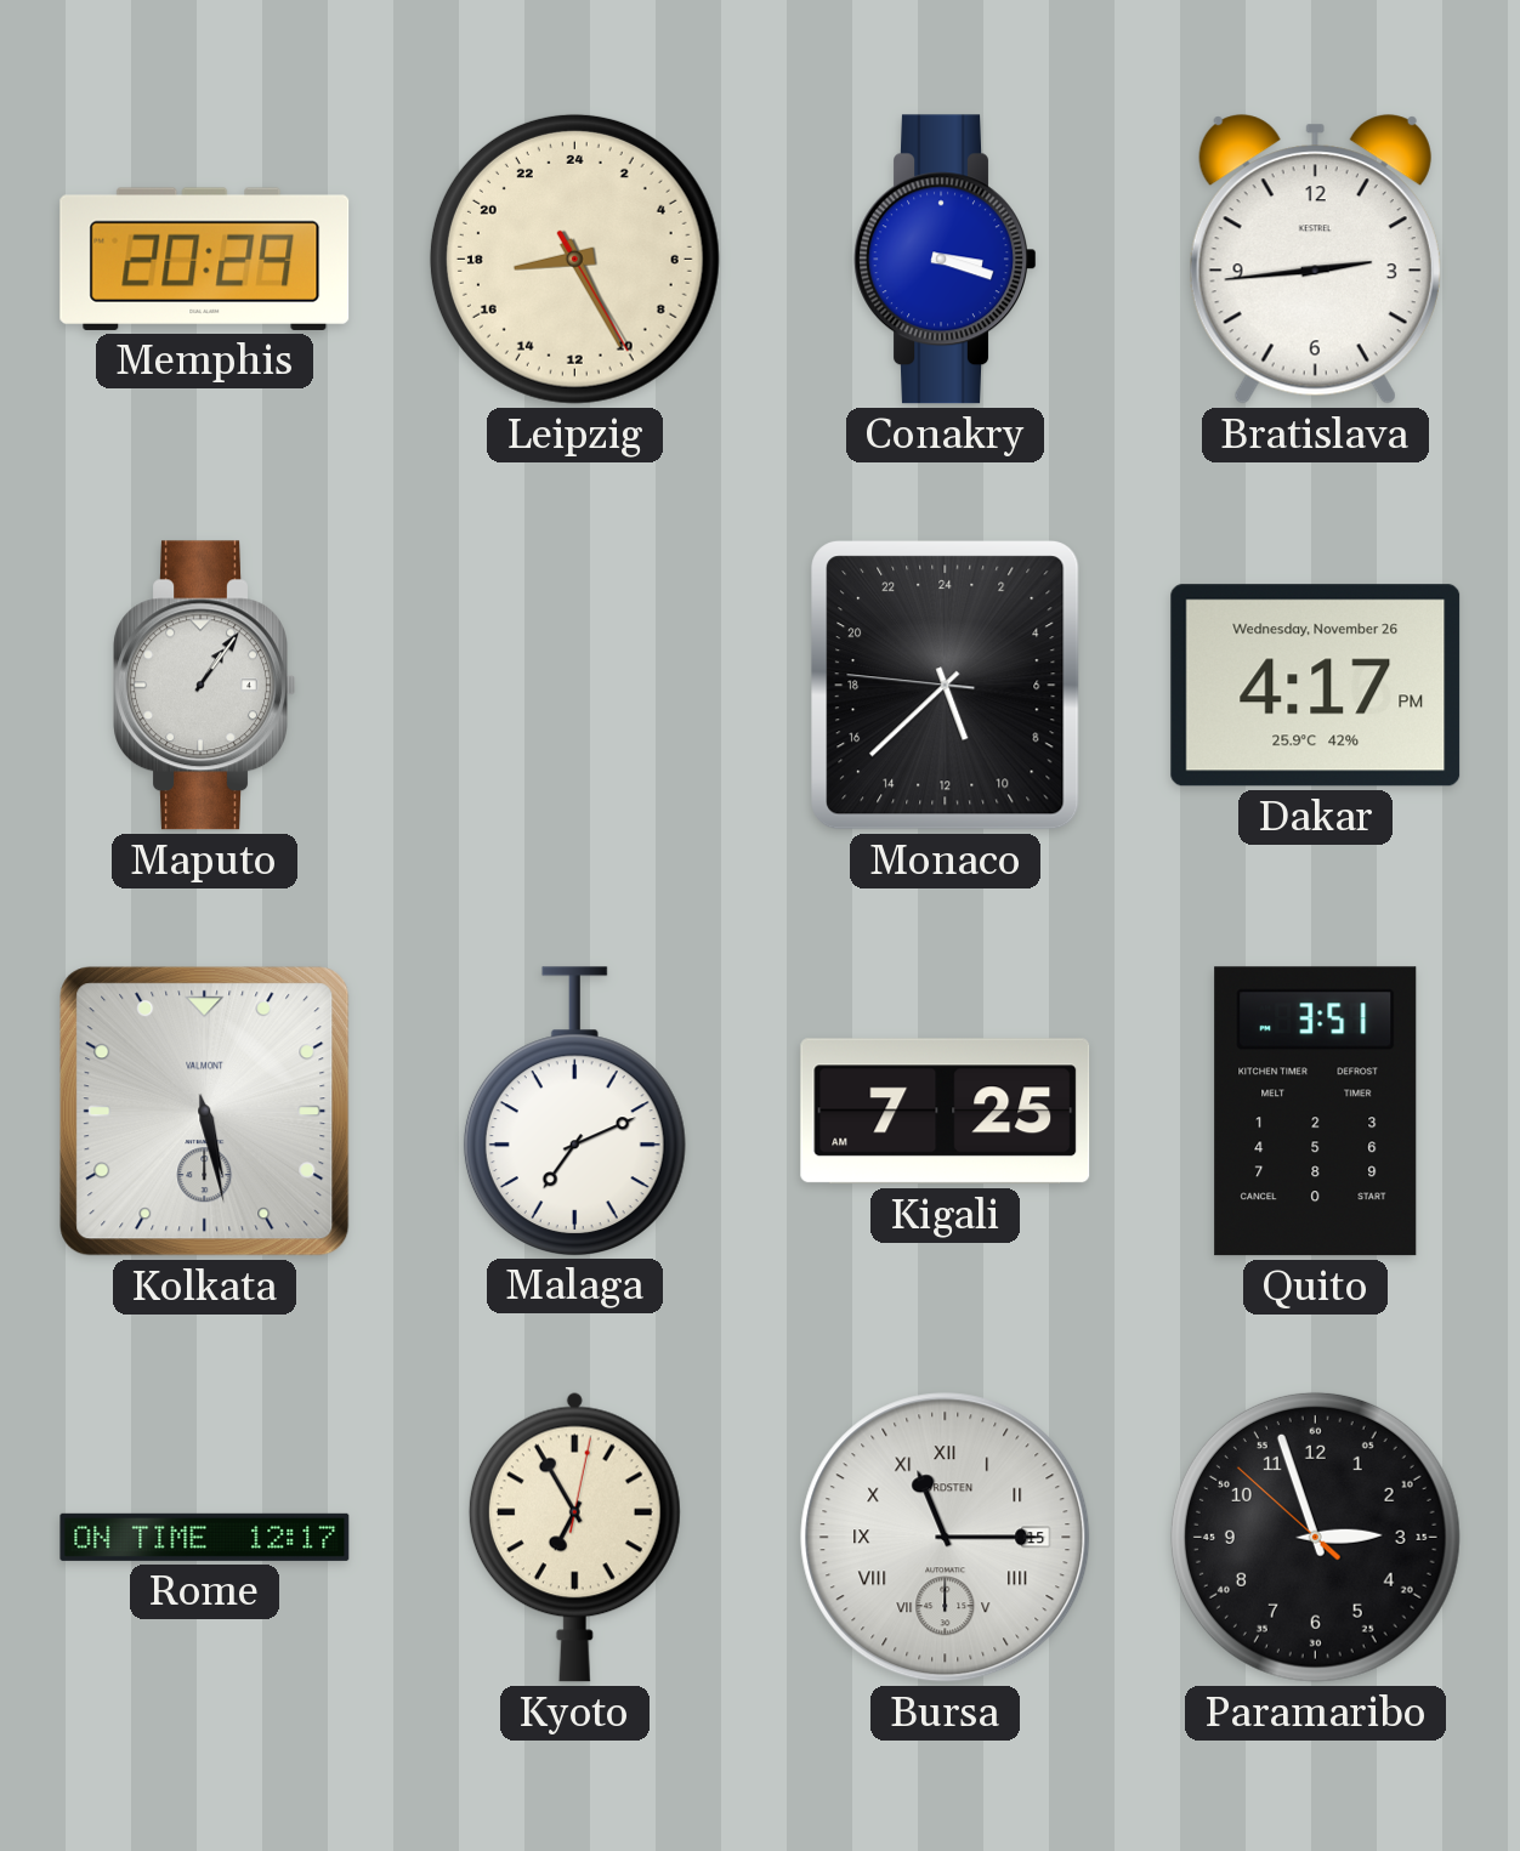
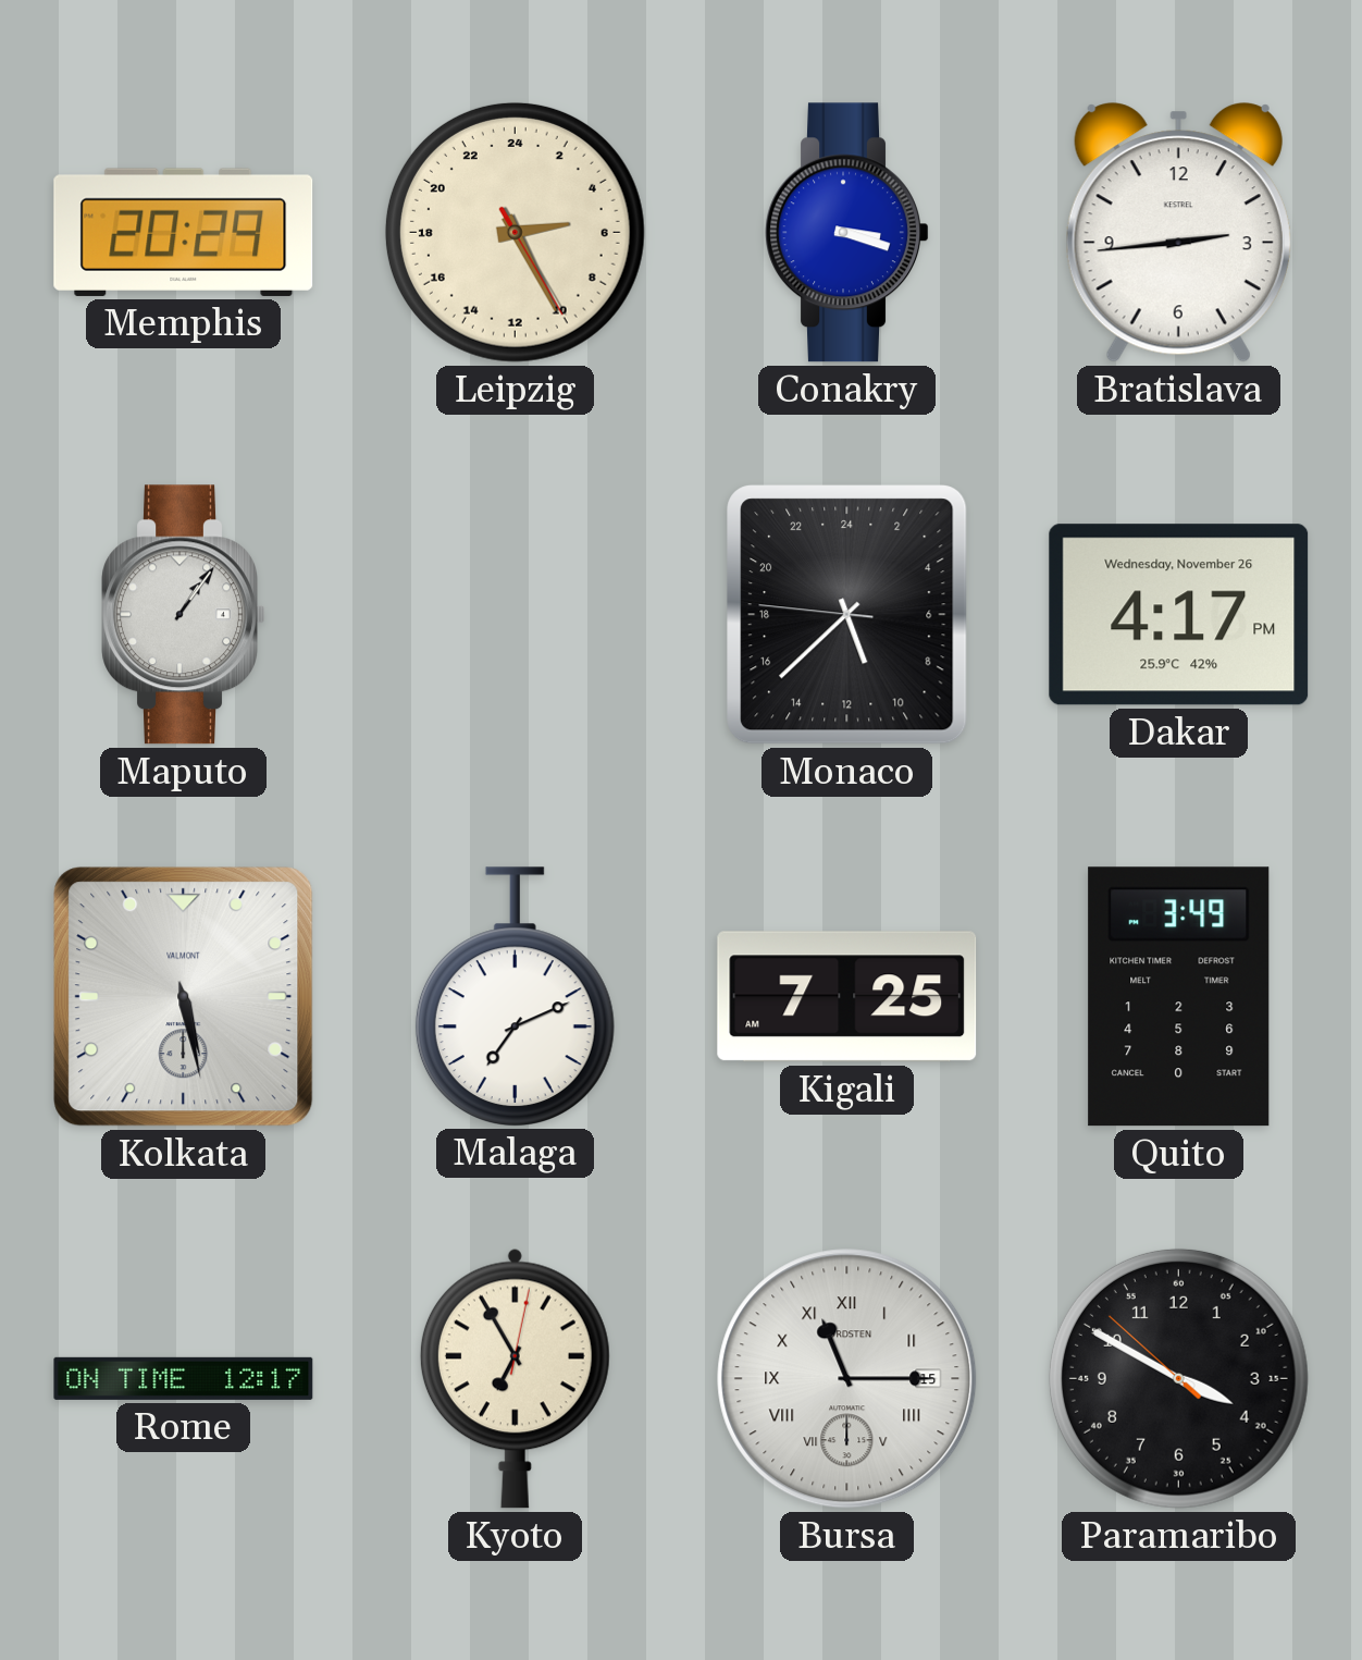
Leipzig: 17:25 -> 5:25
Quito: 3:51 -> 3:49
Paramaribo: 2:56 -> 3:49
